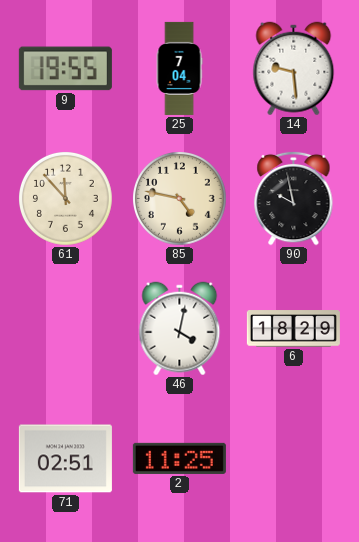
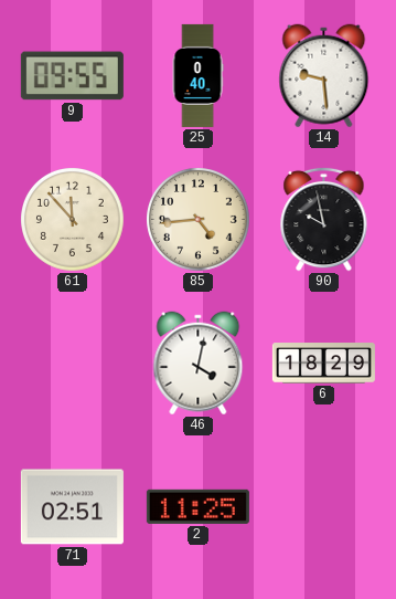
9: 19:55 -> 09:55
25: 7:04 -> 0:40
85: 4:47 -> 4:44
